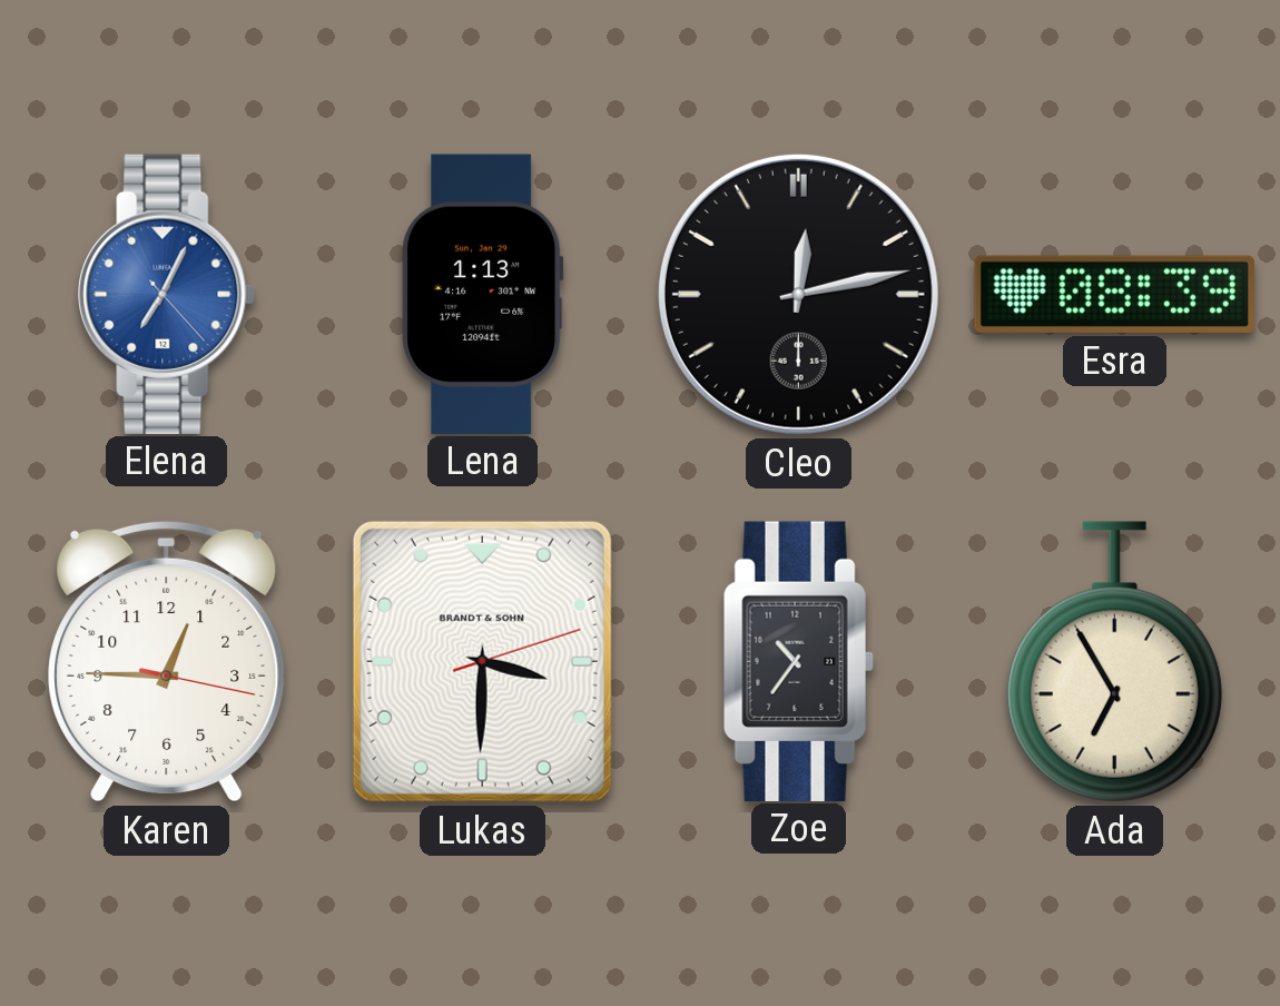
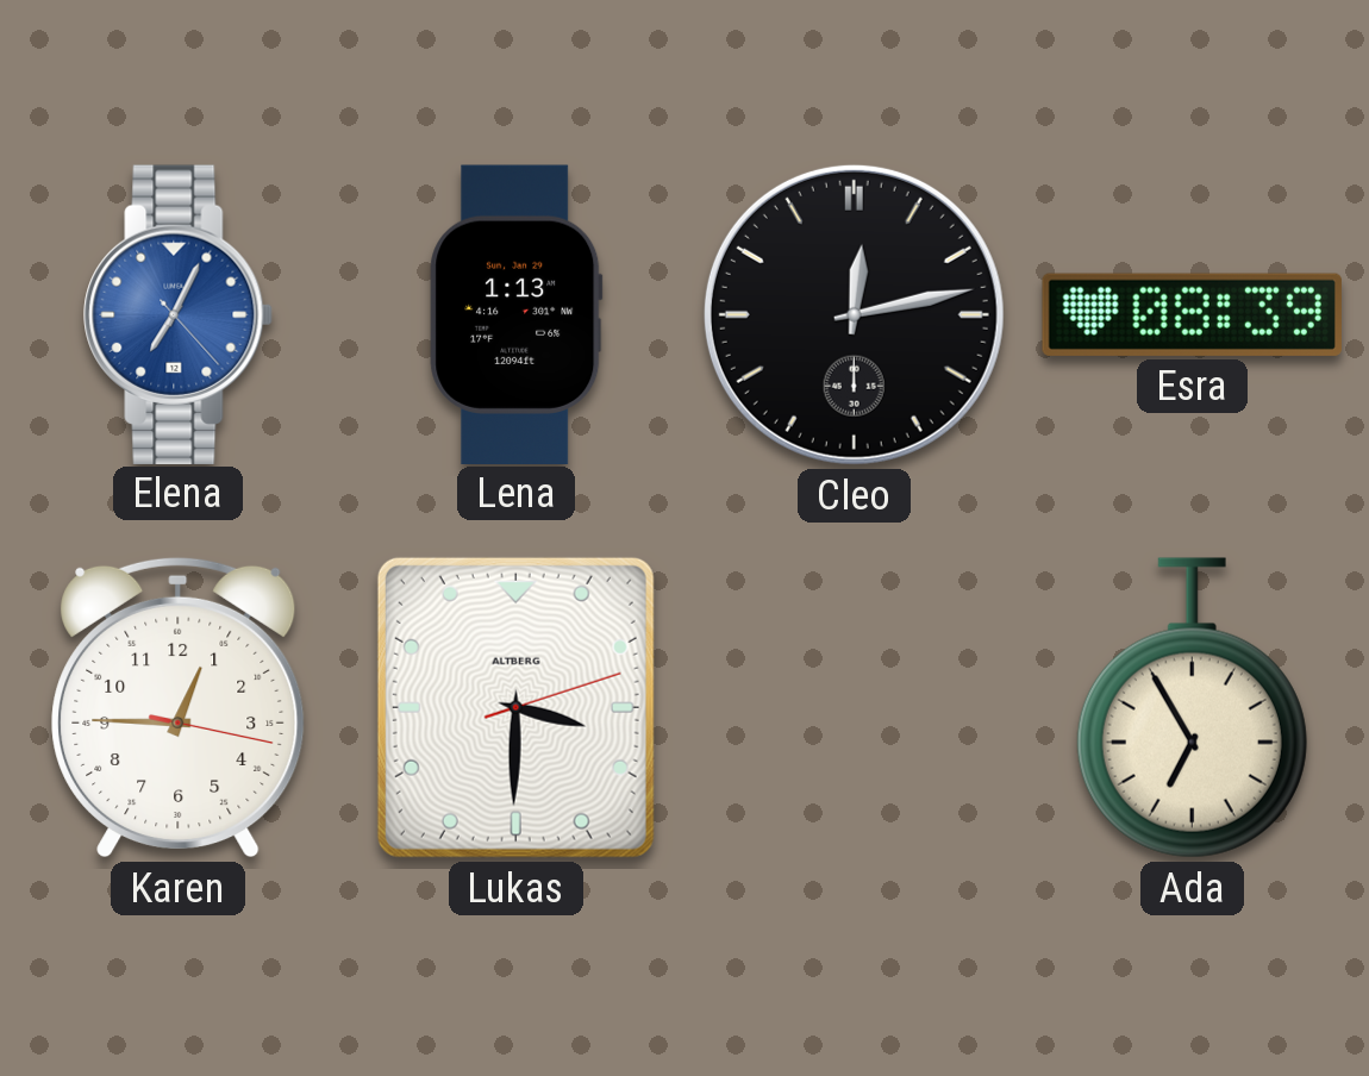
Lukas brand: BRANDT & SOHN -> ALTBERG
Zoe: 10:36 -> none
